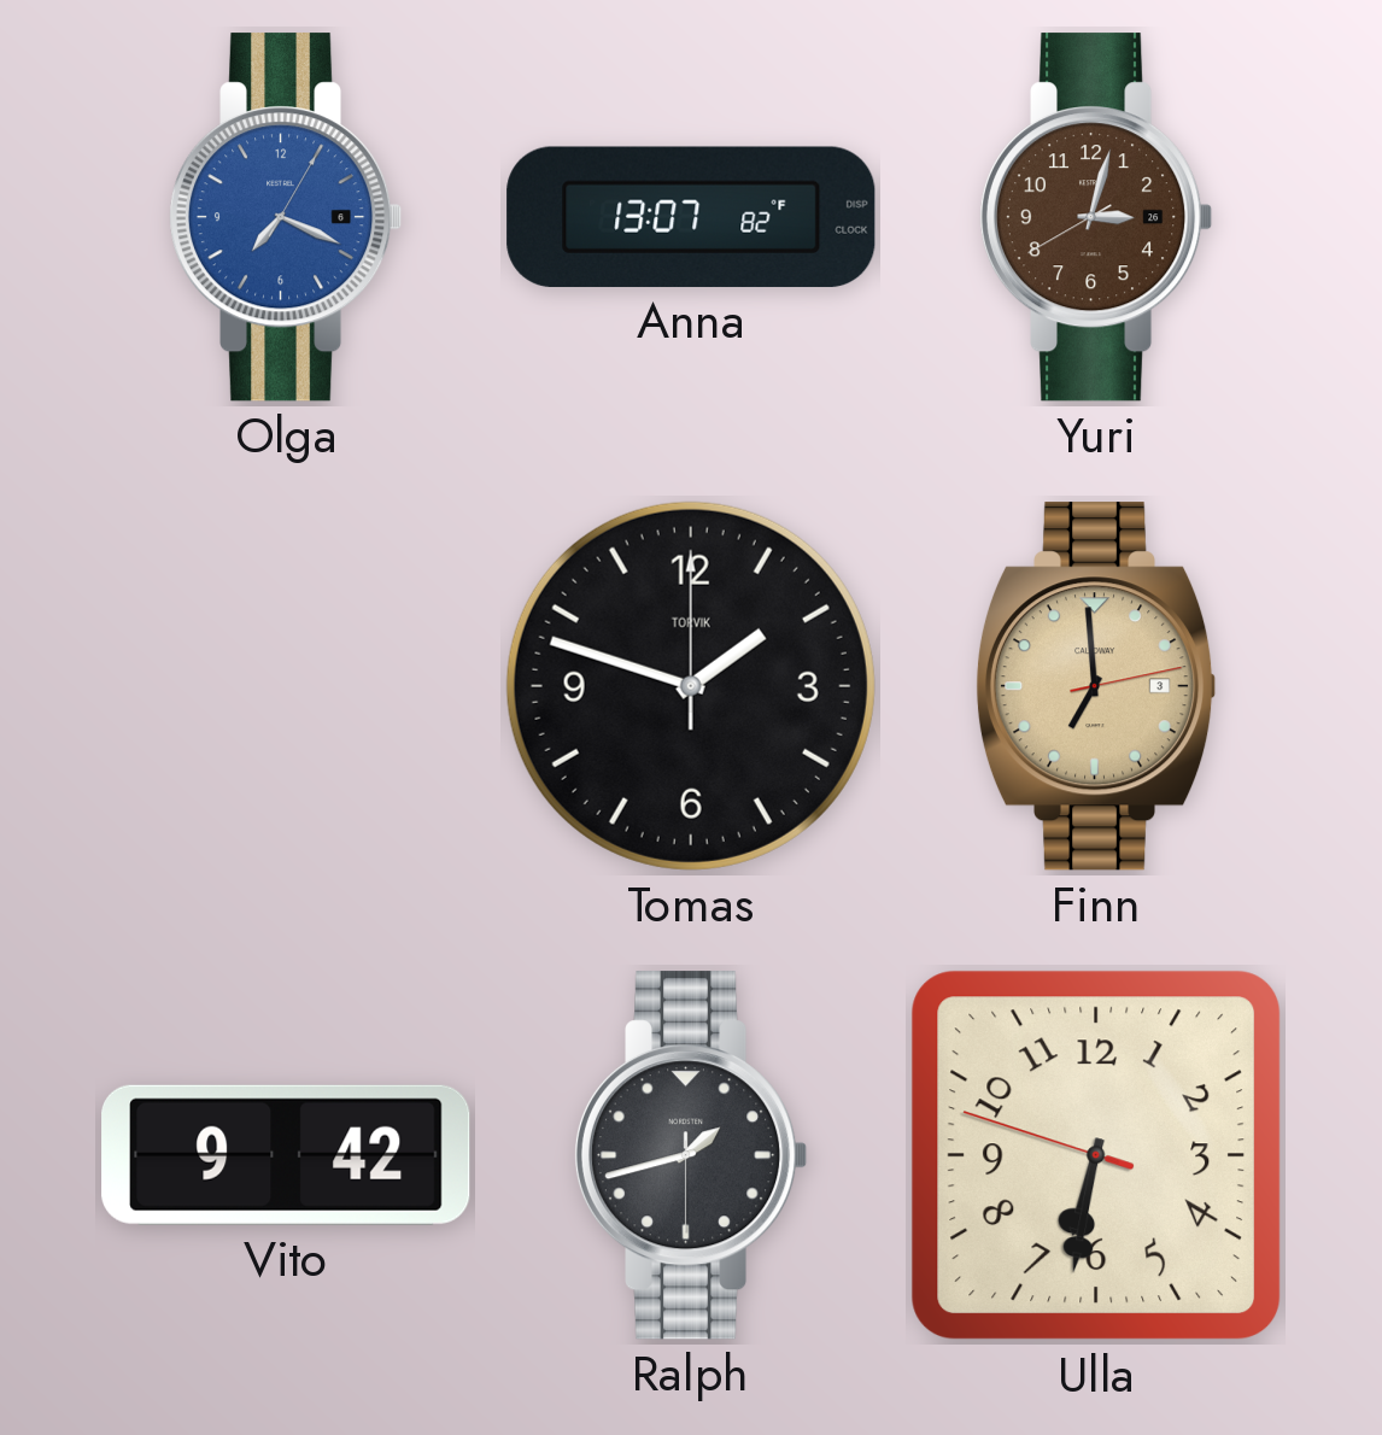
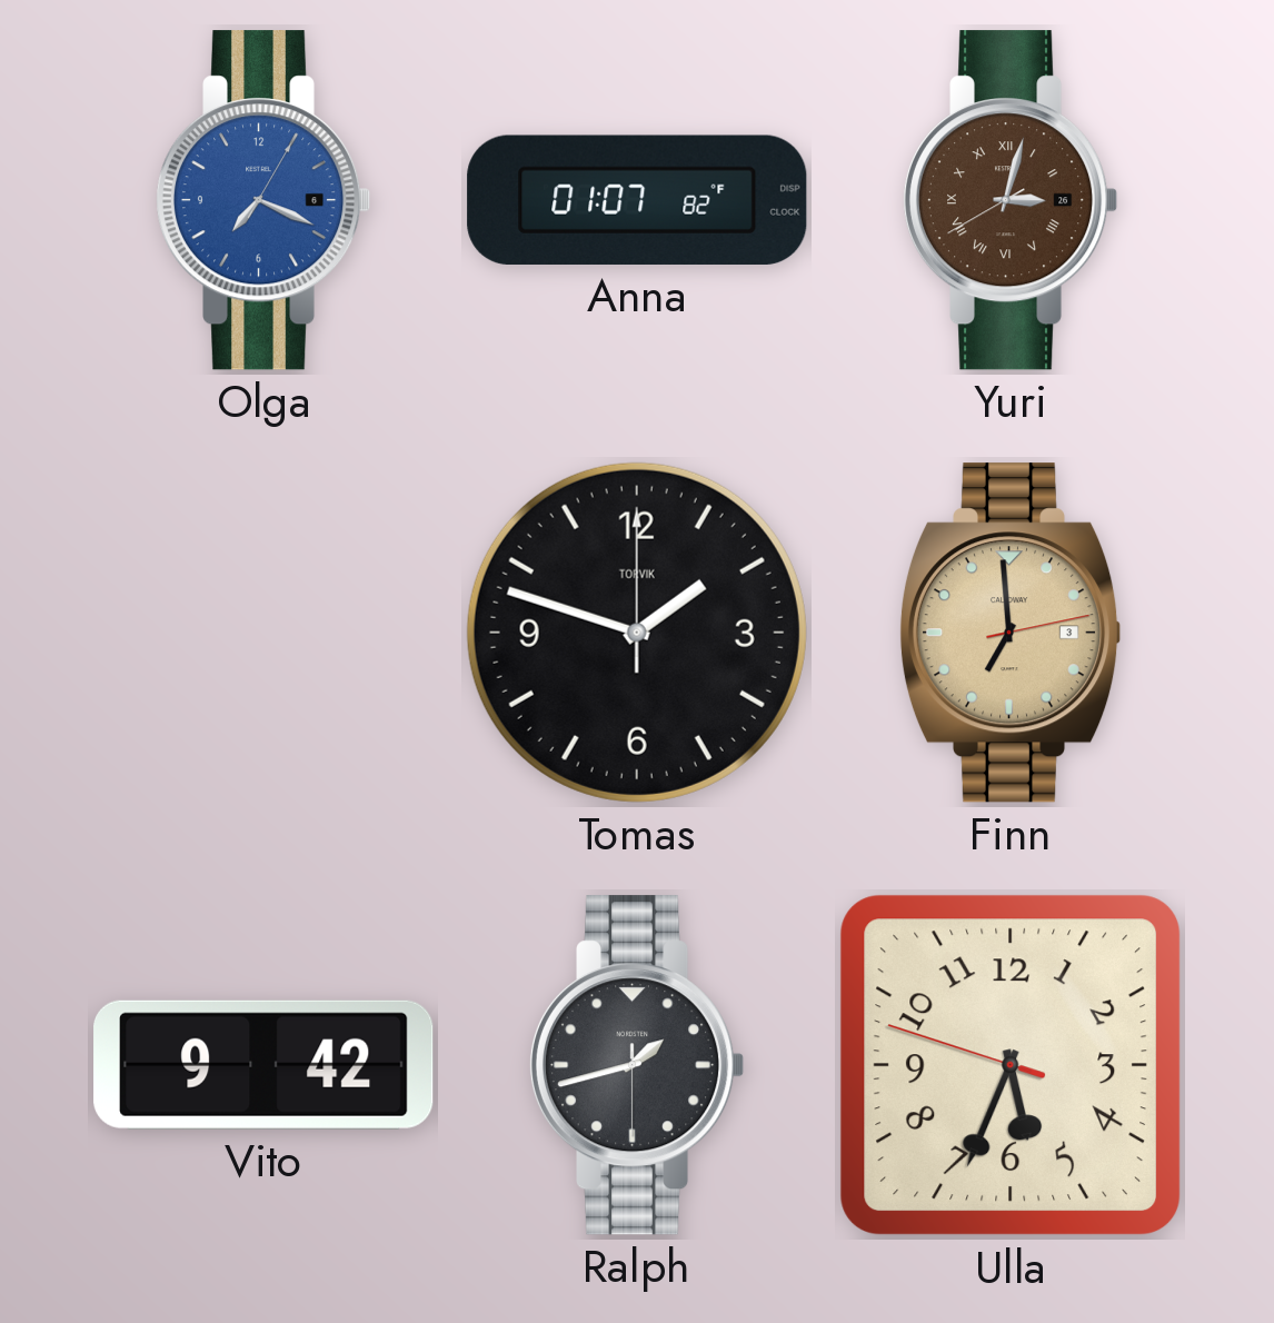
Anna: 13:07 -> 01:07
Yuri numerals: Arabic -> Roman
Ulla: 6:31 -> 5:33
